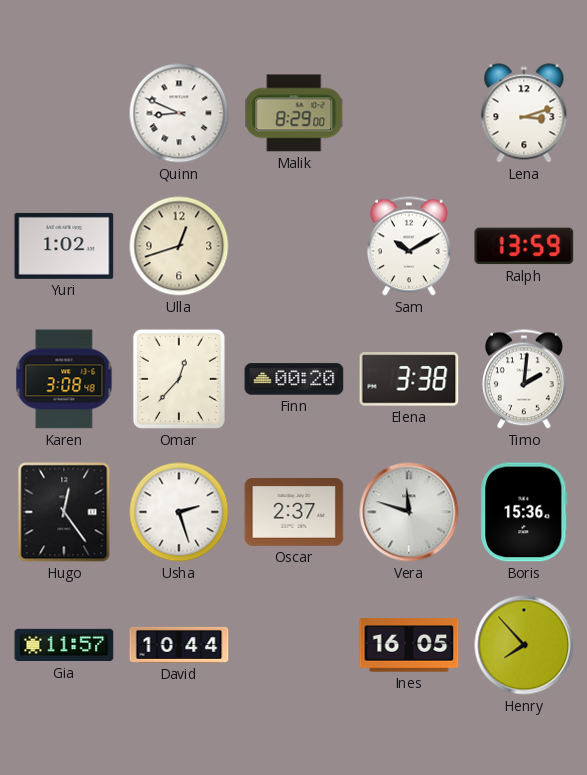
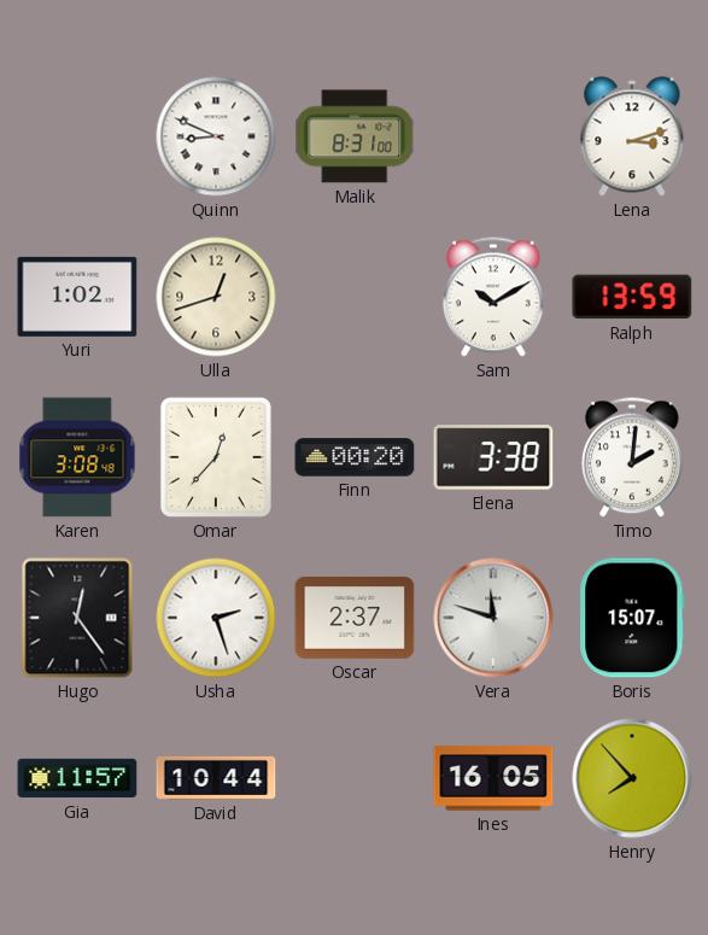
Malik: 8:29 -> 8:31
Boris: 15:36 -> 15:07
